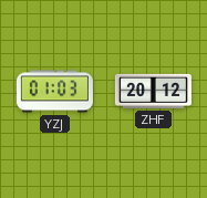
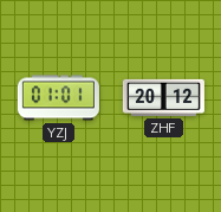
YZJ: 01:03 -> 01:01
